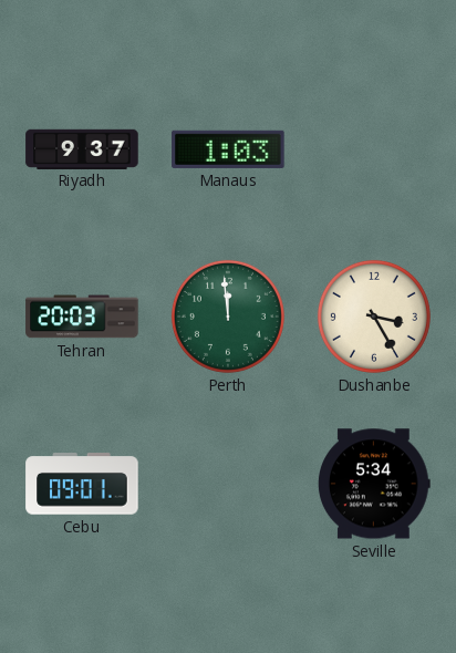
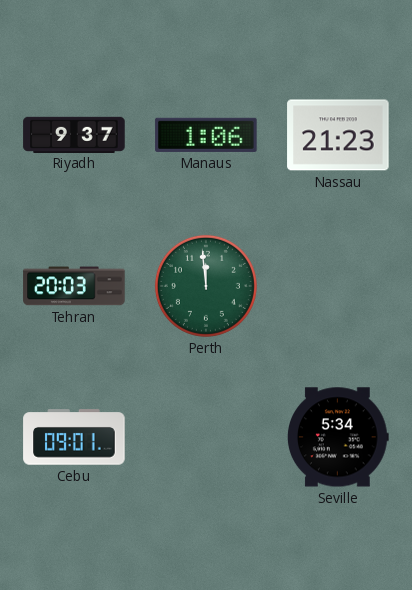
Manaus: 1:03 -> 1:06
Nassau: none -> 21:23
Dushanbe: 3:25 -> none
